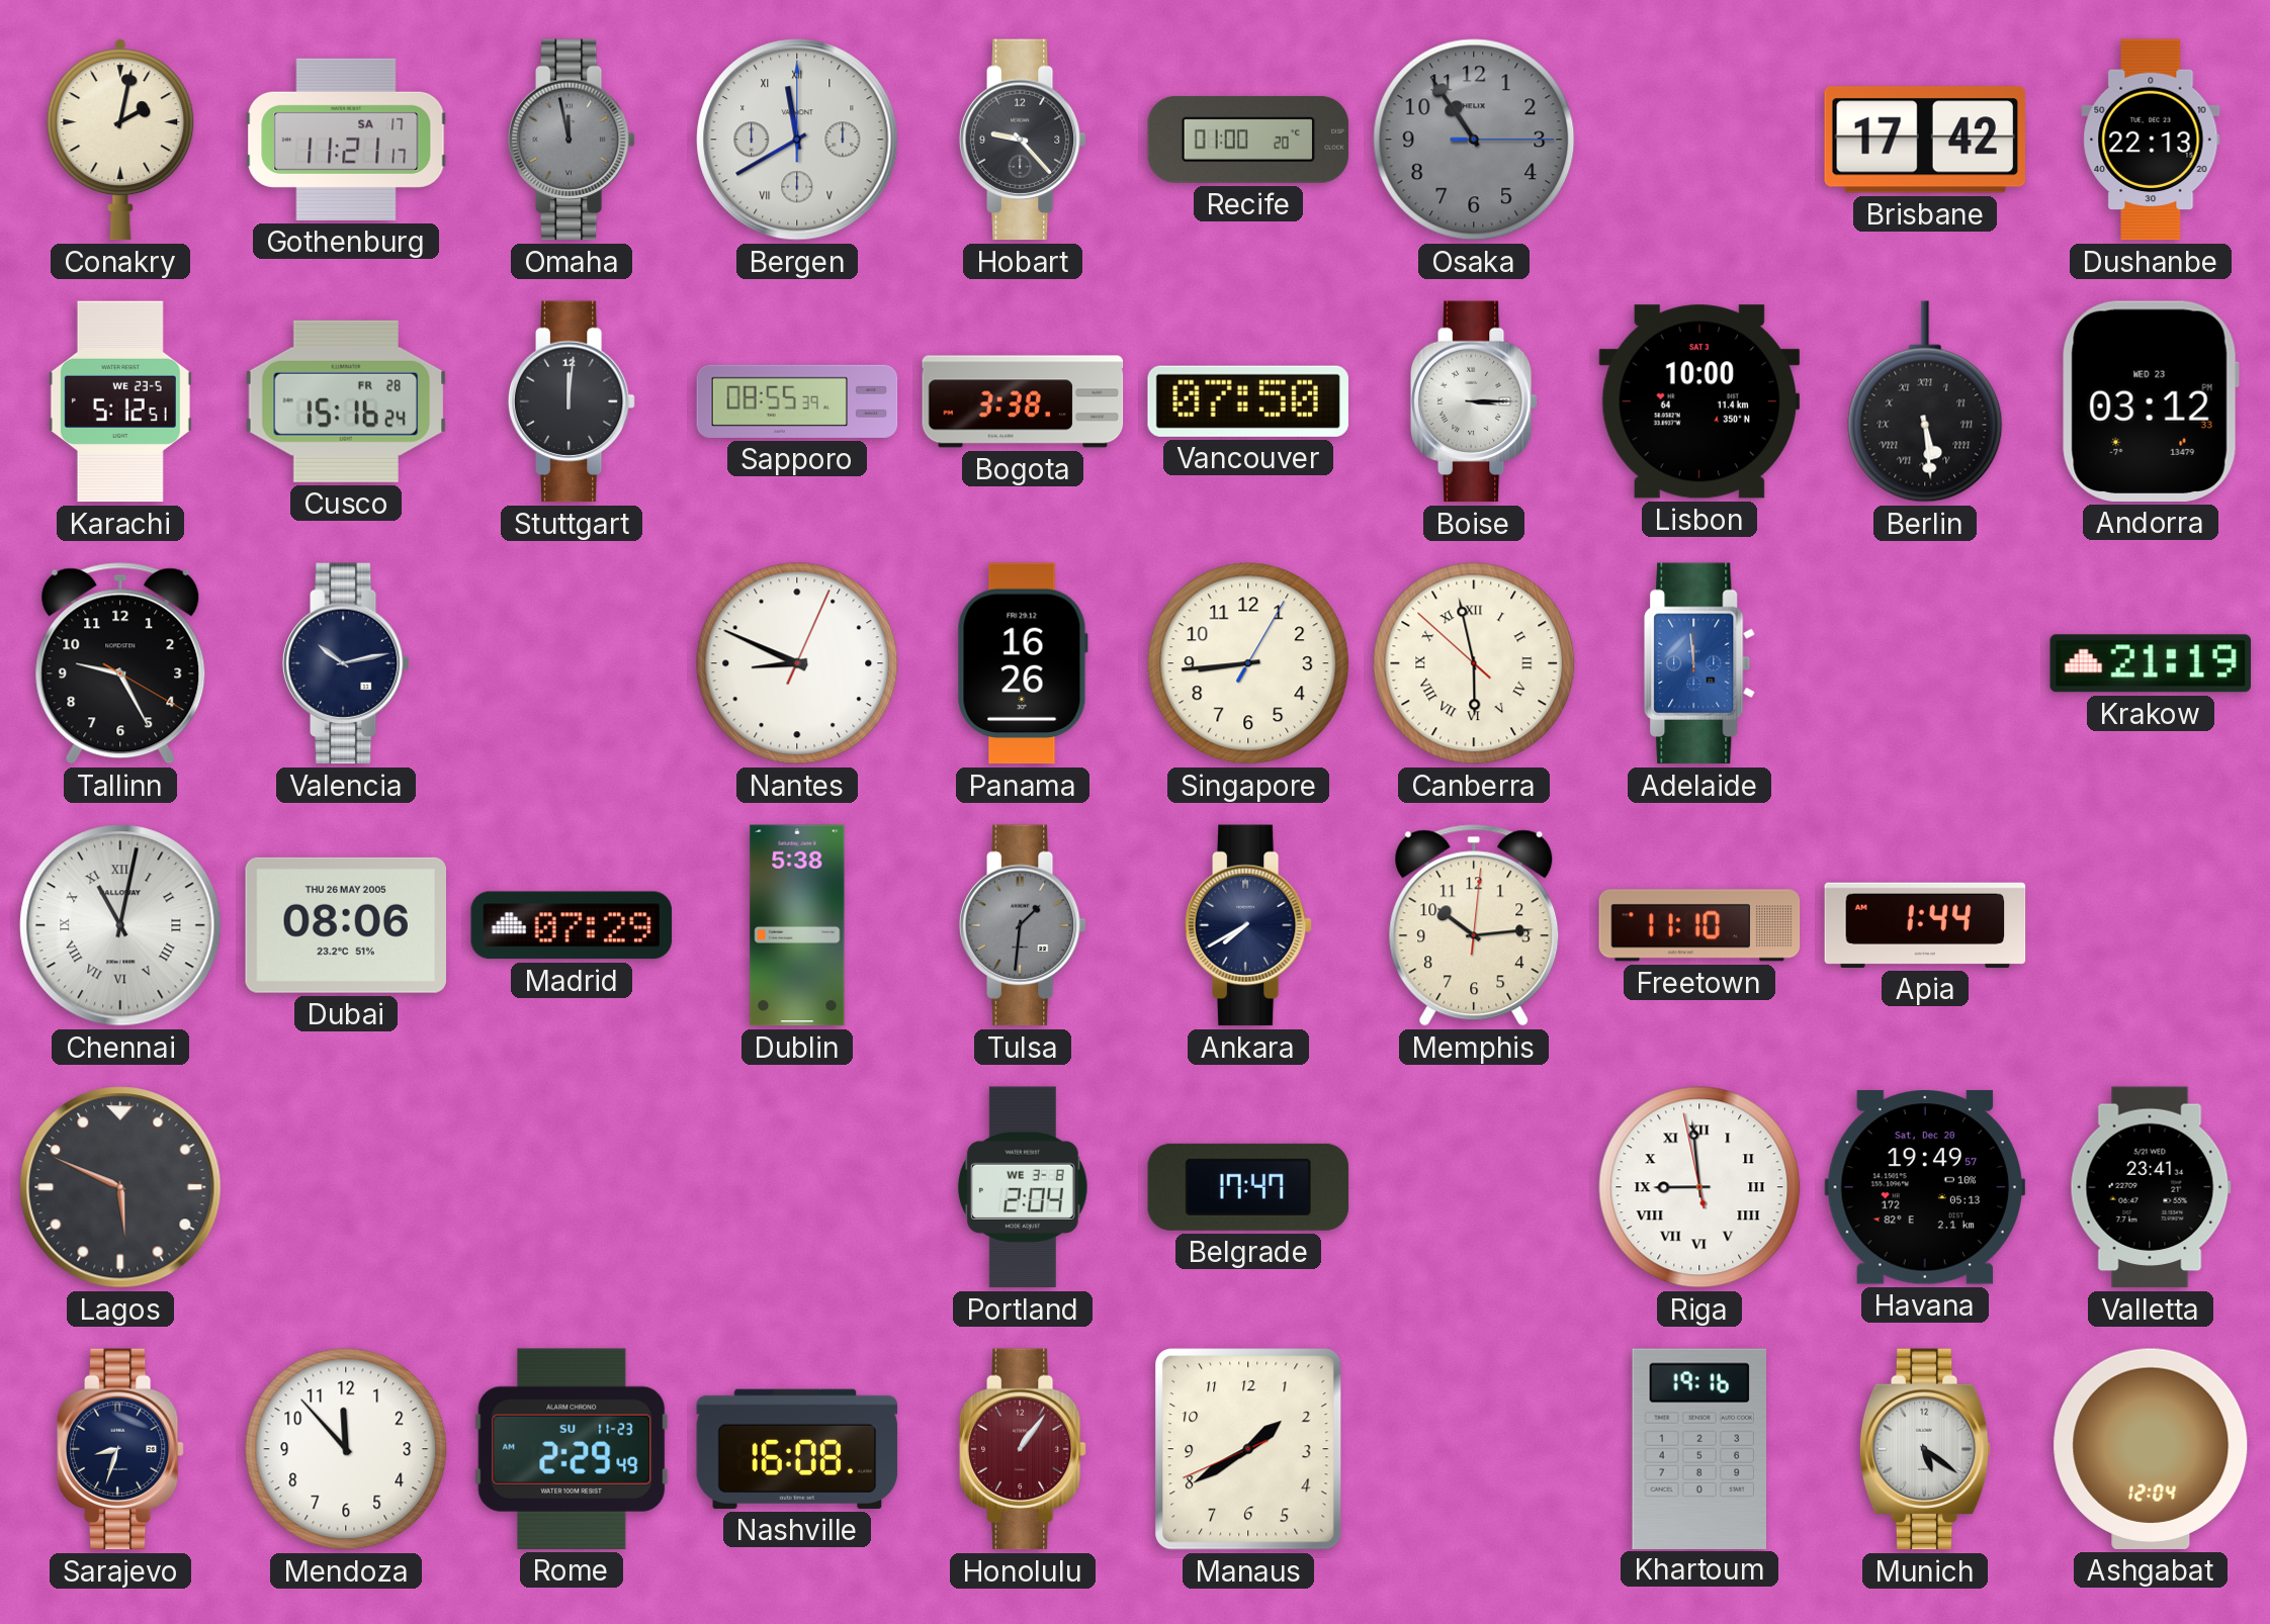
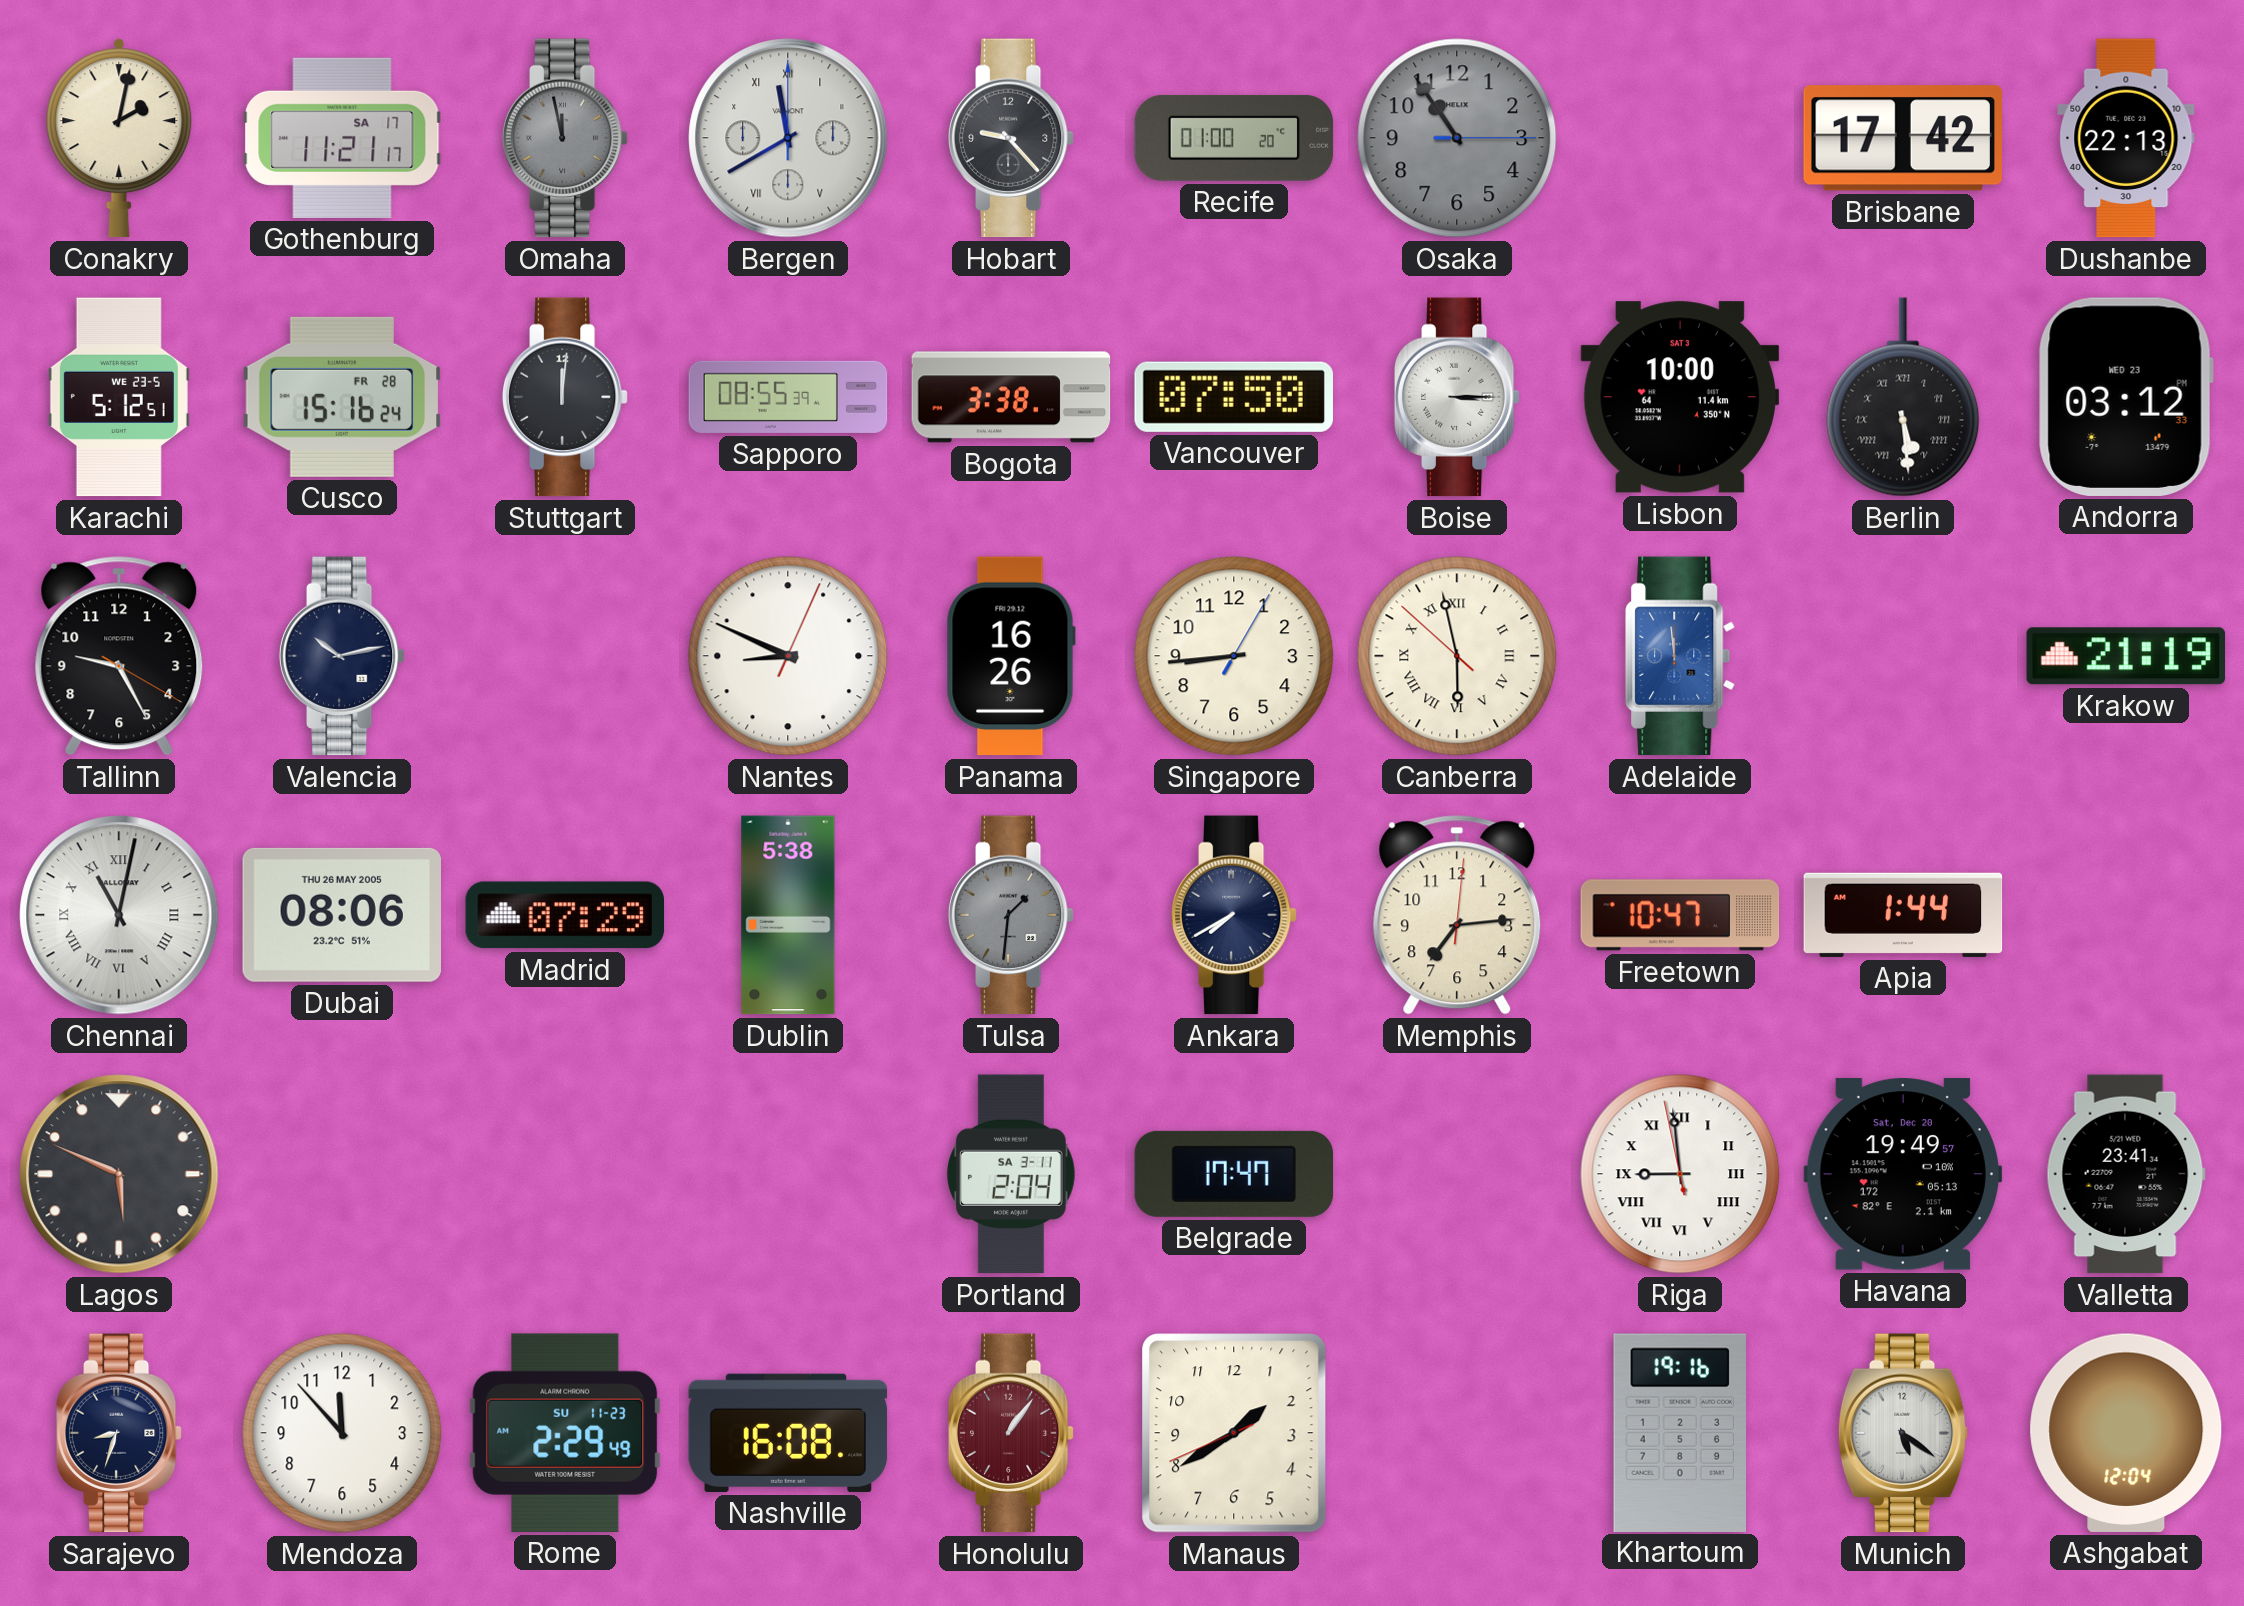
Memphis: 10:14 -> 7:14
Freetown: 11:10 -> 10:47
Portland date: WE 3-8 -> SA 3-11
